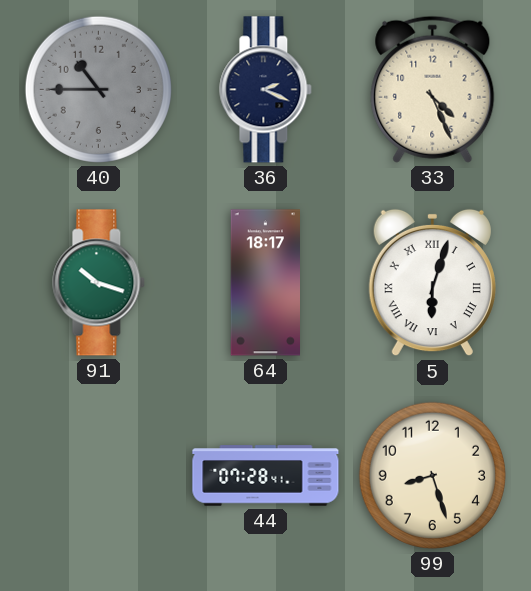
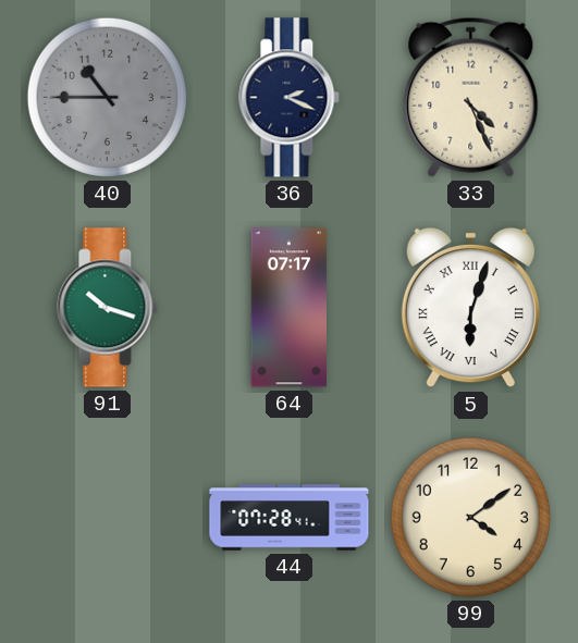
64: 18:17 -> 07:17
99: 8:27 -> 4:09
